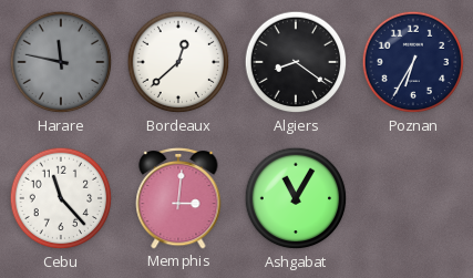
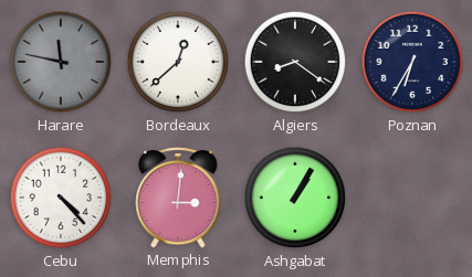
Cebu: 11:23 -> 4:23
Ashgabat: 11:05 -> 1:05
